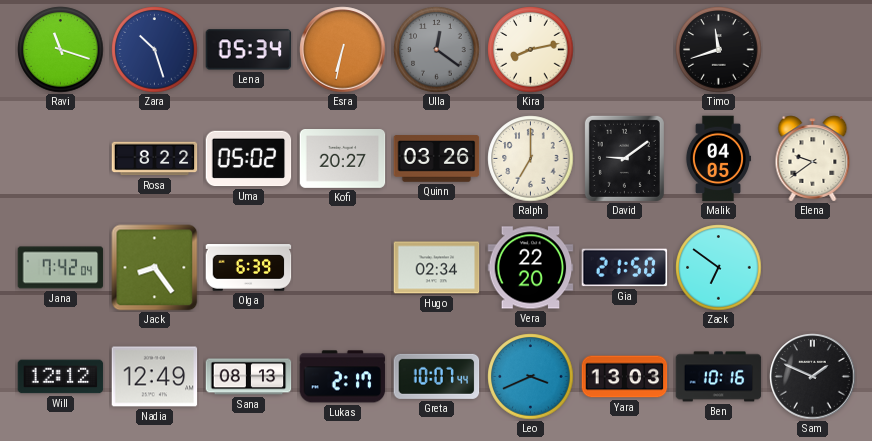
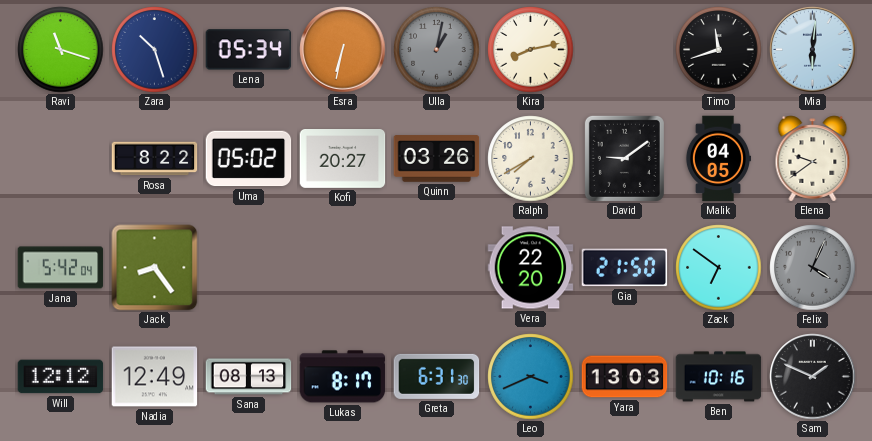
Ulla: 12:21 -> 1:02
Mia: none -> 6:01
Ralph: 7:00 -> 7:40
Jana: 7:42 -> 5:42
Olga: 6:39 -> none
Hugo: 02:34 -> none
Felix: none -> 4:04
Lukas: 2:17 -> 8:17
Greta: 10:07 -> 6:31
